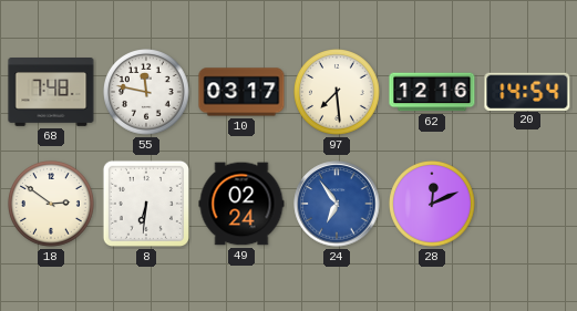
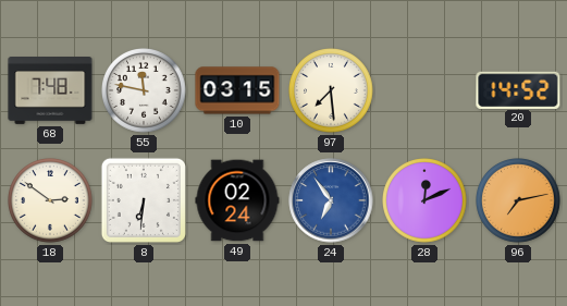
10: 03:17 -> 03:15
62: 12:16 -> none
20: 14:54 -> 14:52
96: none -> 7:13
